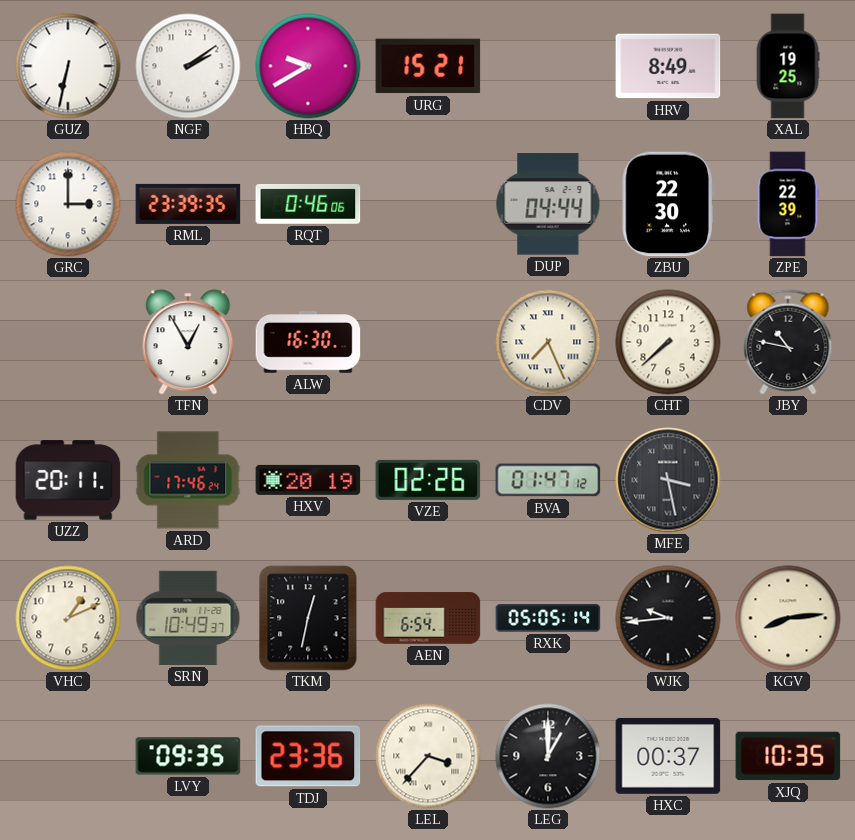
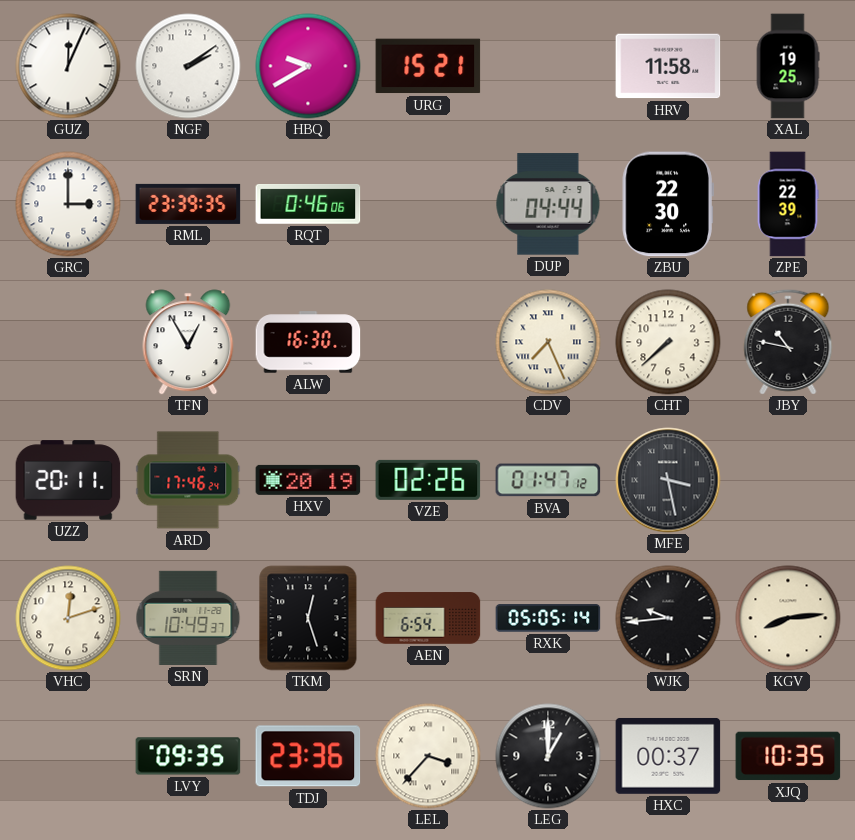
GUZ: 6:32 -> 12:04
HRV: 8:49 -> 11:58
VHC: 1:11 -> 12:12
TKM: 12:32 -> 12:27
